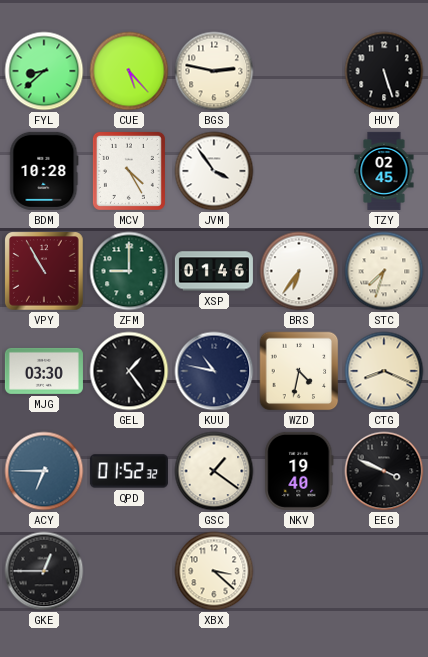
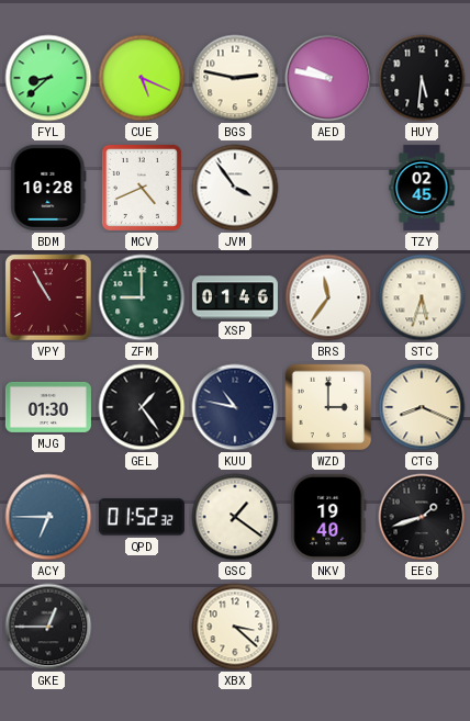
CUE: 5:23 -> 5:19
AED: none -> 9:47
HUY: 5:27 -> 5:31
MCV: 4:25 -> 4:41
BRS: 6:36 -> 11:36
STC: 7:33 -> 5:33
MJG: 03:30 -> 01:30
WZD: 4:32 -> 3:00
EEG: 3:49 -> 1:42
